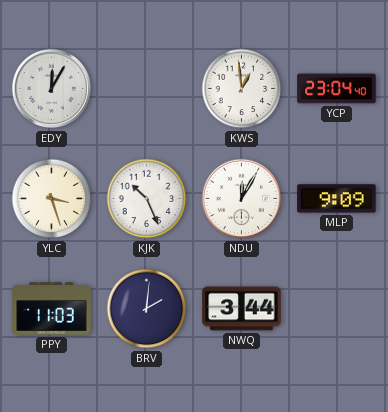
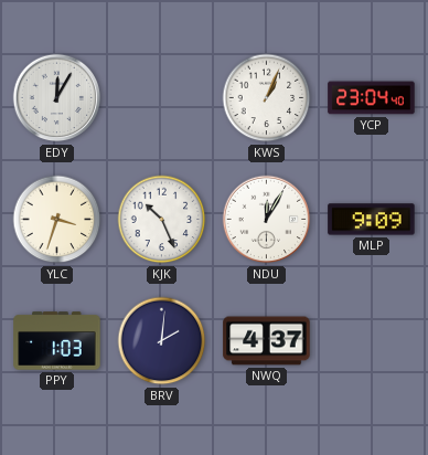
KWS: 12:59 -> 1:04
YLC: 3:27 -> 3:33
PPY: 11:03 -> 1:03
NWQ: 3:44 -> 4:37
